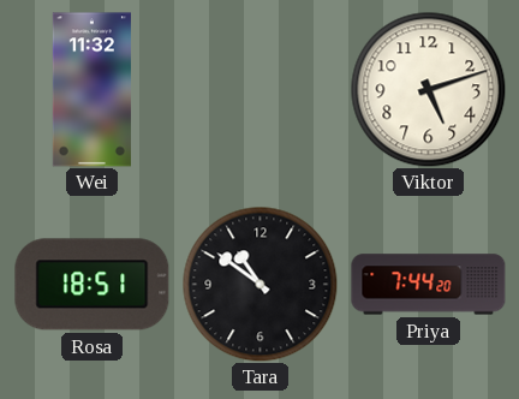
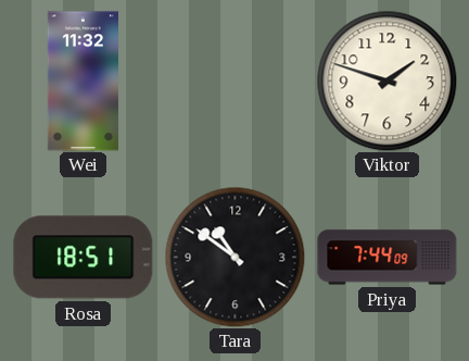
Viktor: 5:12 -> 1:48
Priya: 7:44:20 -> 7:44:09
